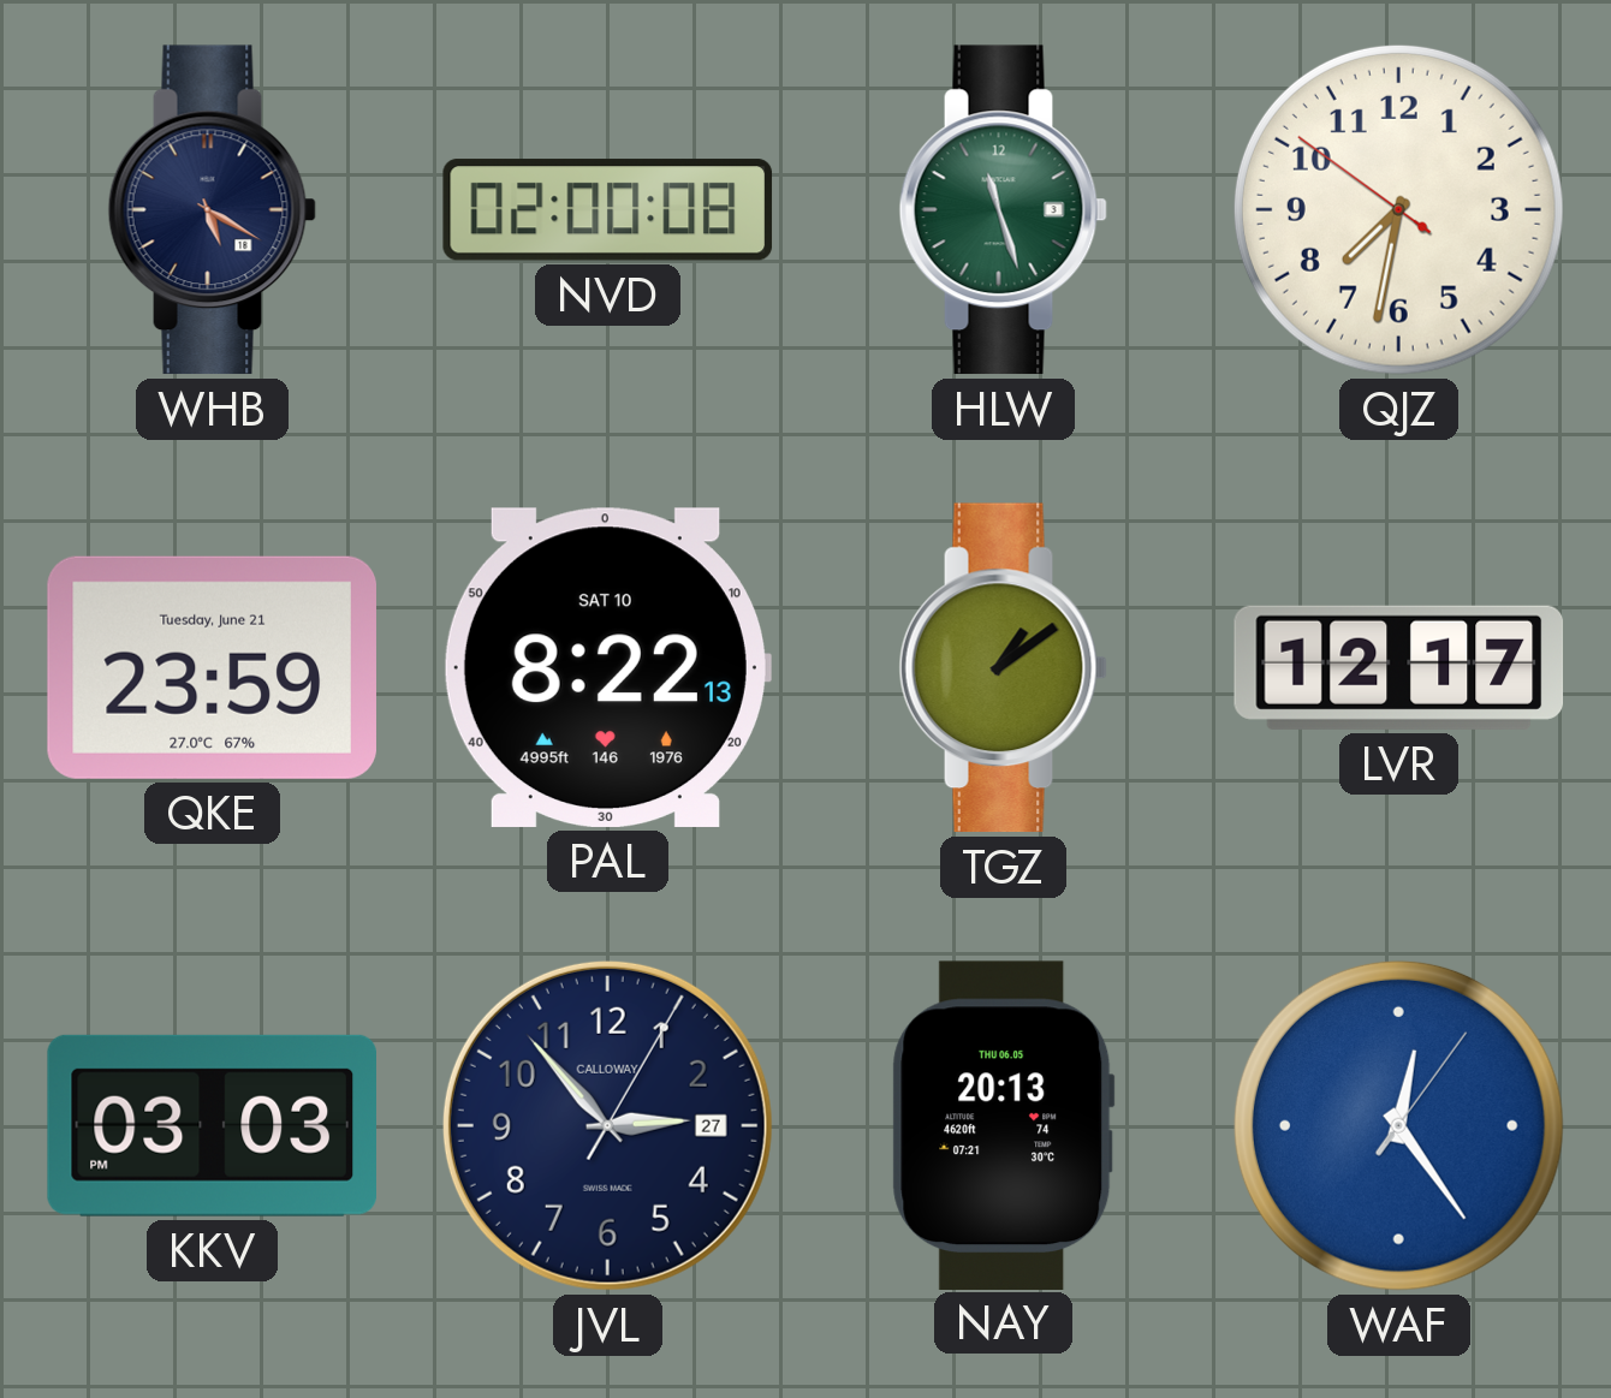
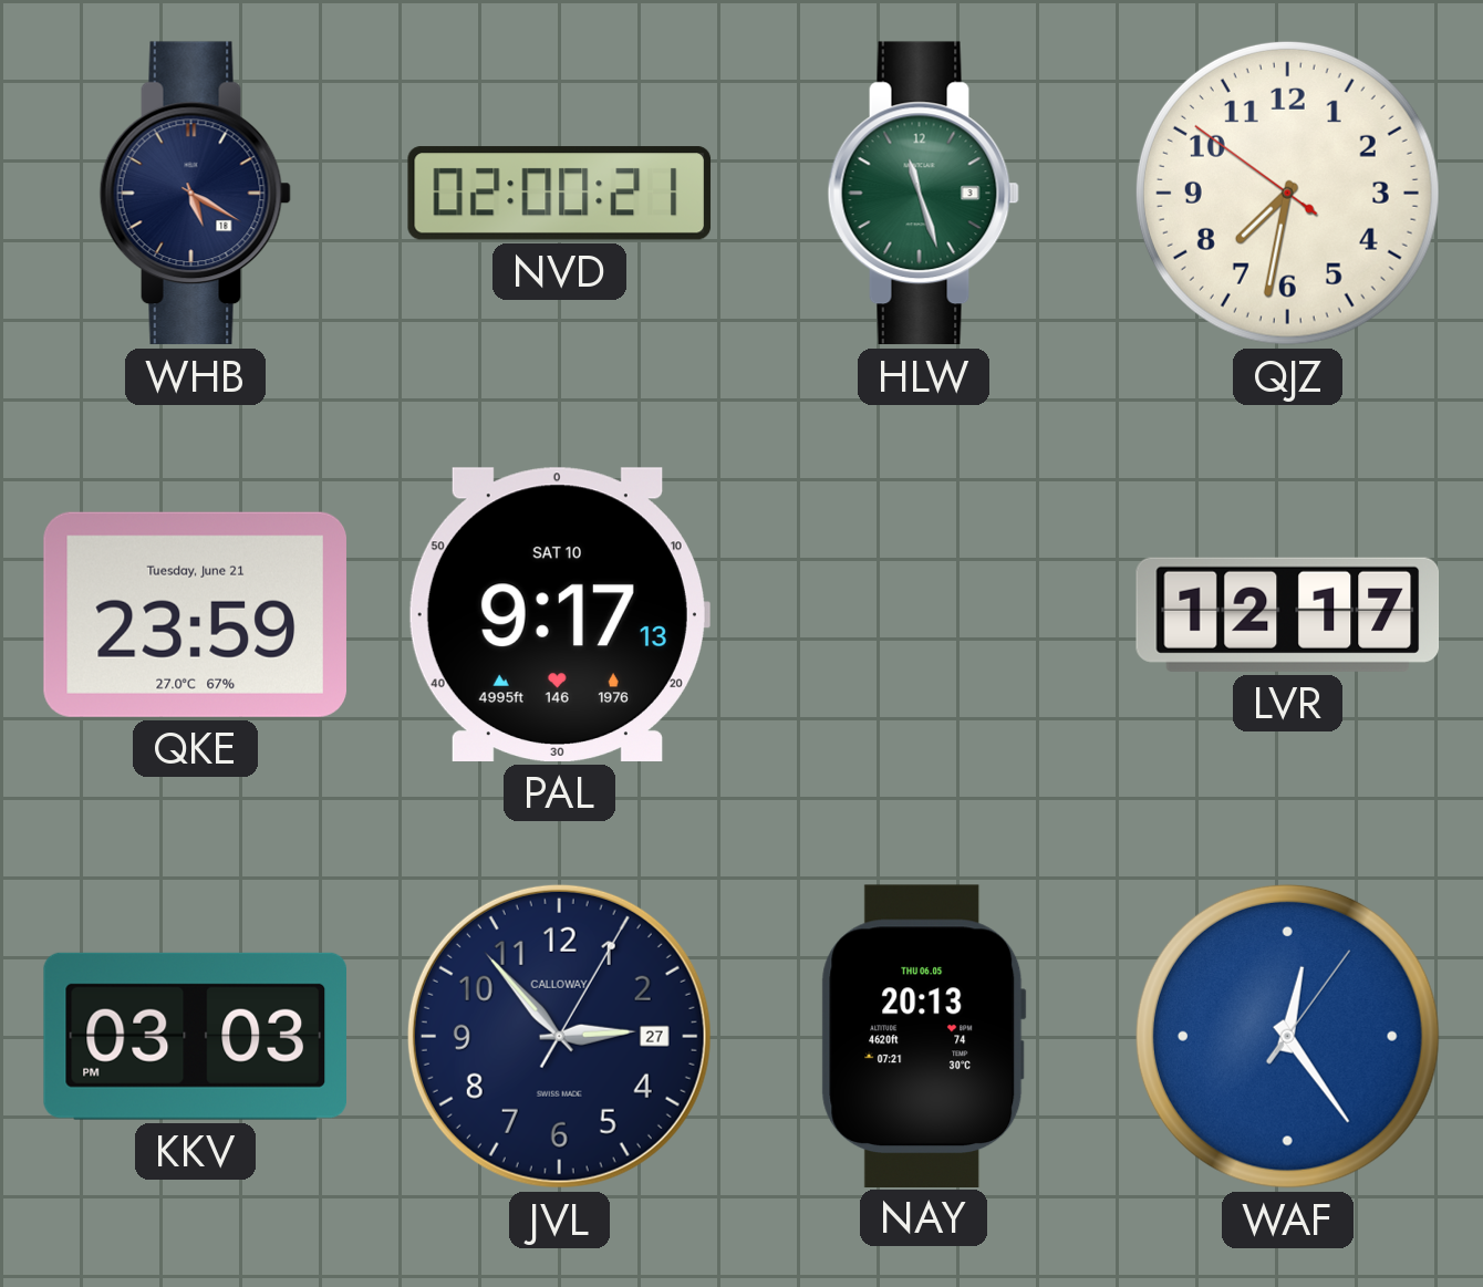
NVD: 02:00:08 -> 02:00:21
PAL: 8:22 -> 9:17
TGZ: 1:09 -> none
